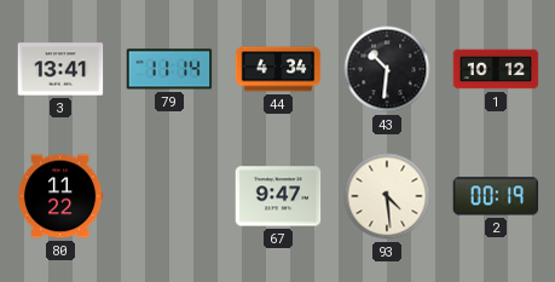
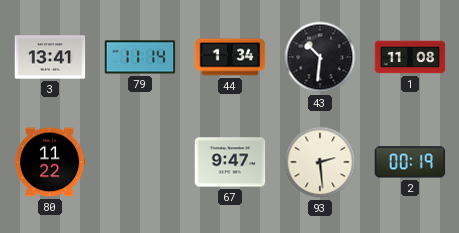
44: 4:34 -> 1:34
1: 10:12 -> 11:08
93: 4:29 -> 2:29
